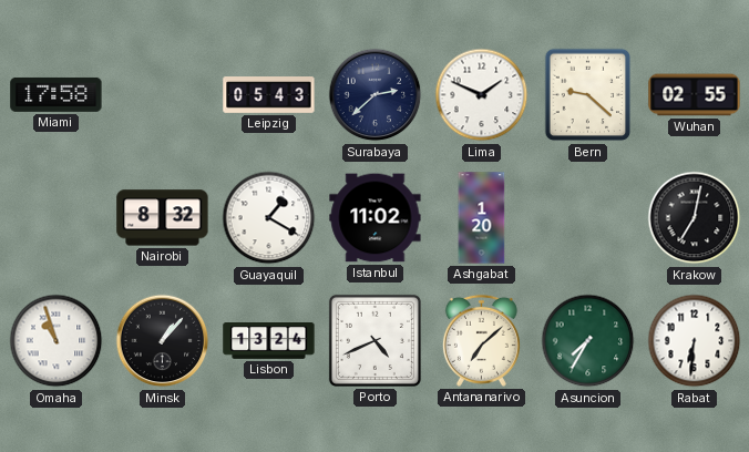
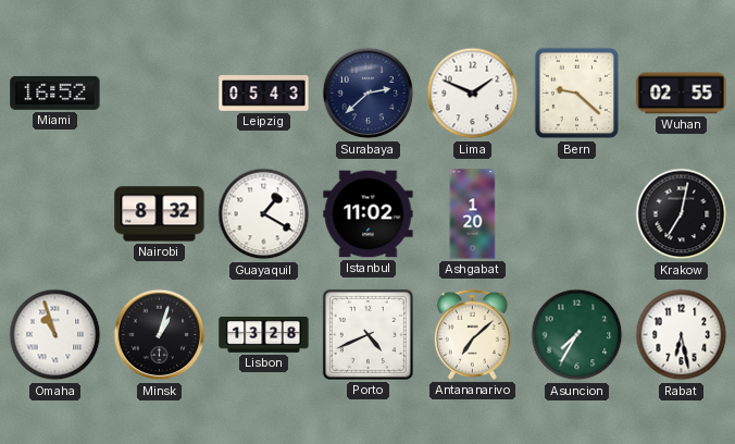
Miami: 17:58 -> 16:52
Minsk: 1:07 -> 1:03
Lisbon: 13:24 -> 13:28
Rabat: 6:31 -> 6:28
